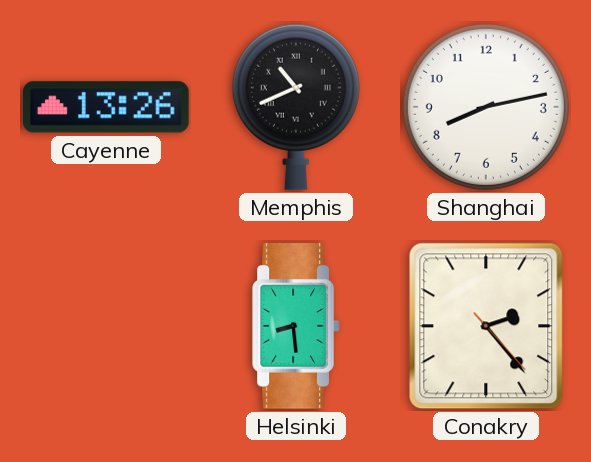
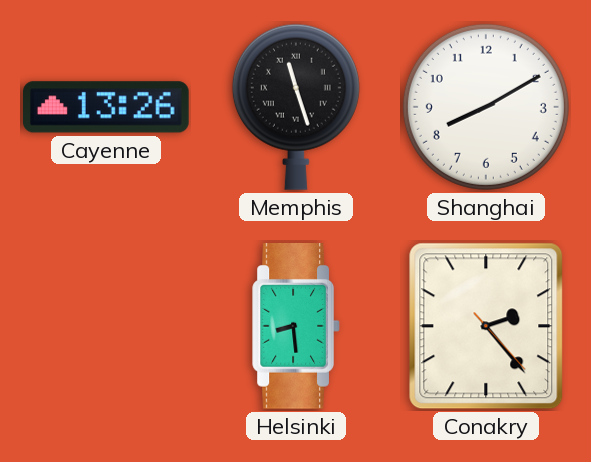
Memphis: 10:41 -> 11:27
Shanghai: 8:13 -> 8:10
